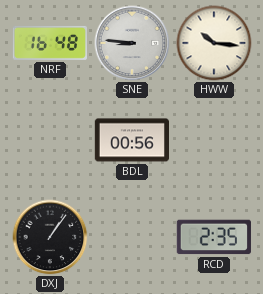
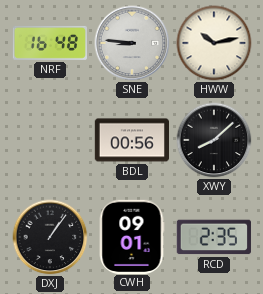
HWW: 10:16 -> 10:13
XWY: none -> 8:08
CWH: none -> 09:01
